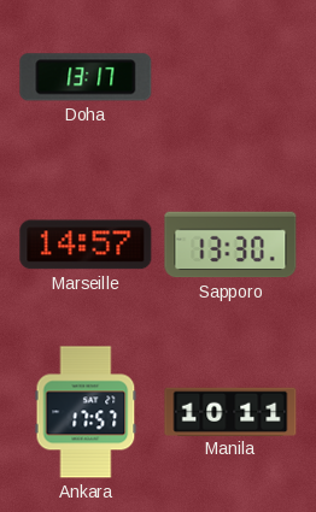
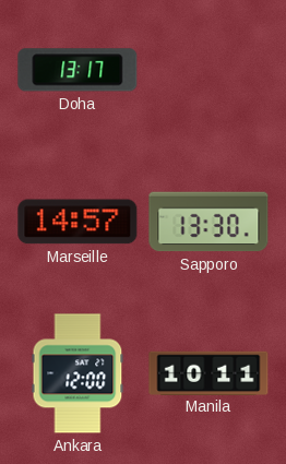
Ankara: 17:57 -> 12:00
